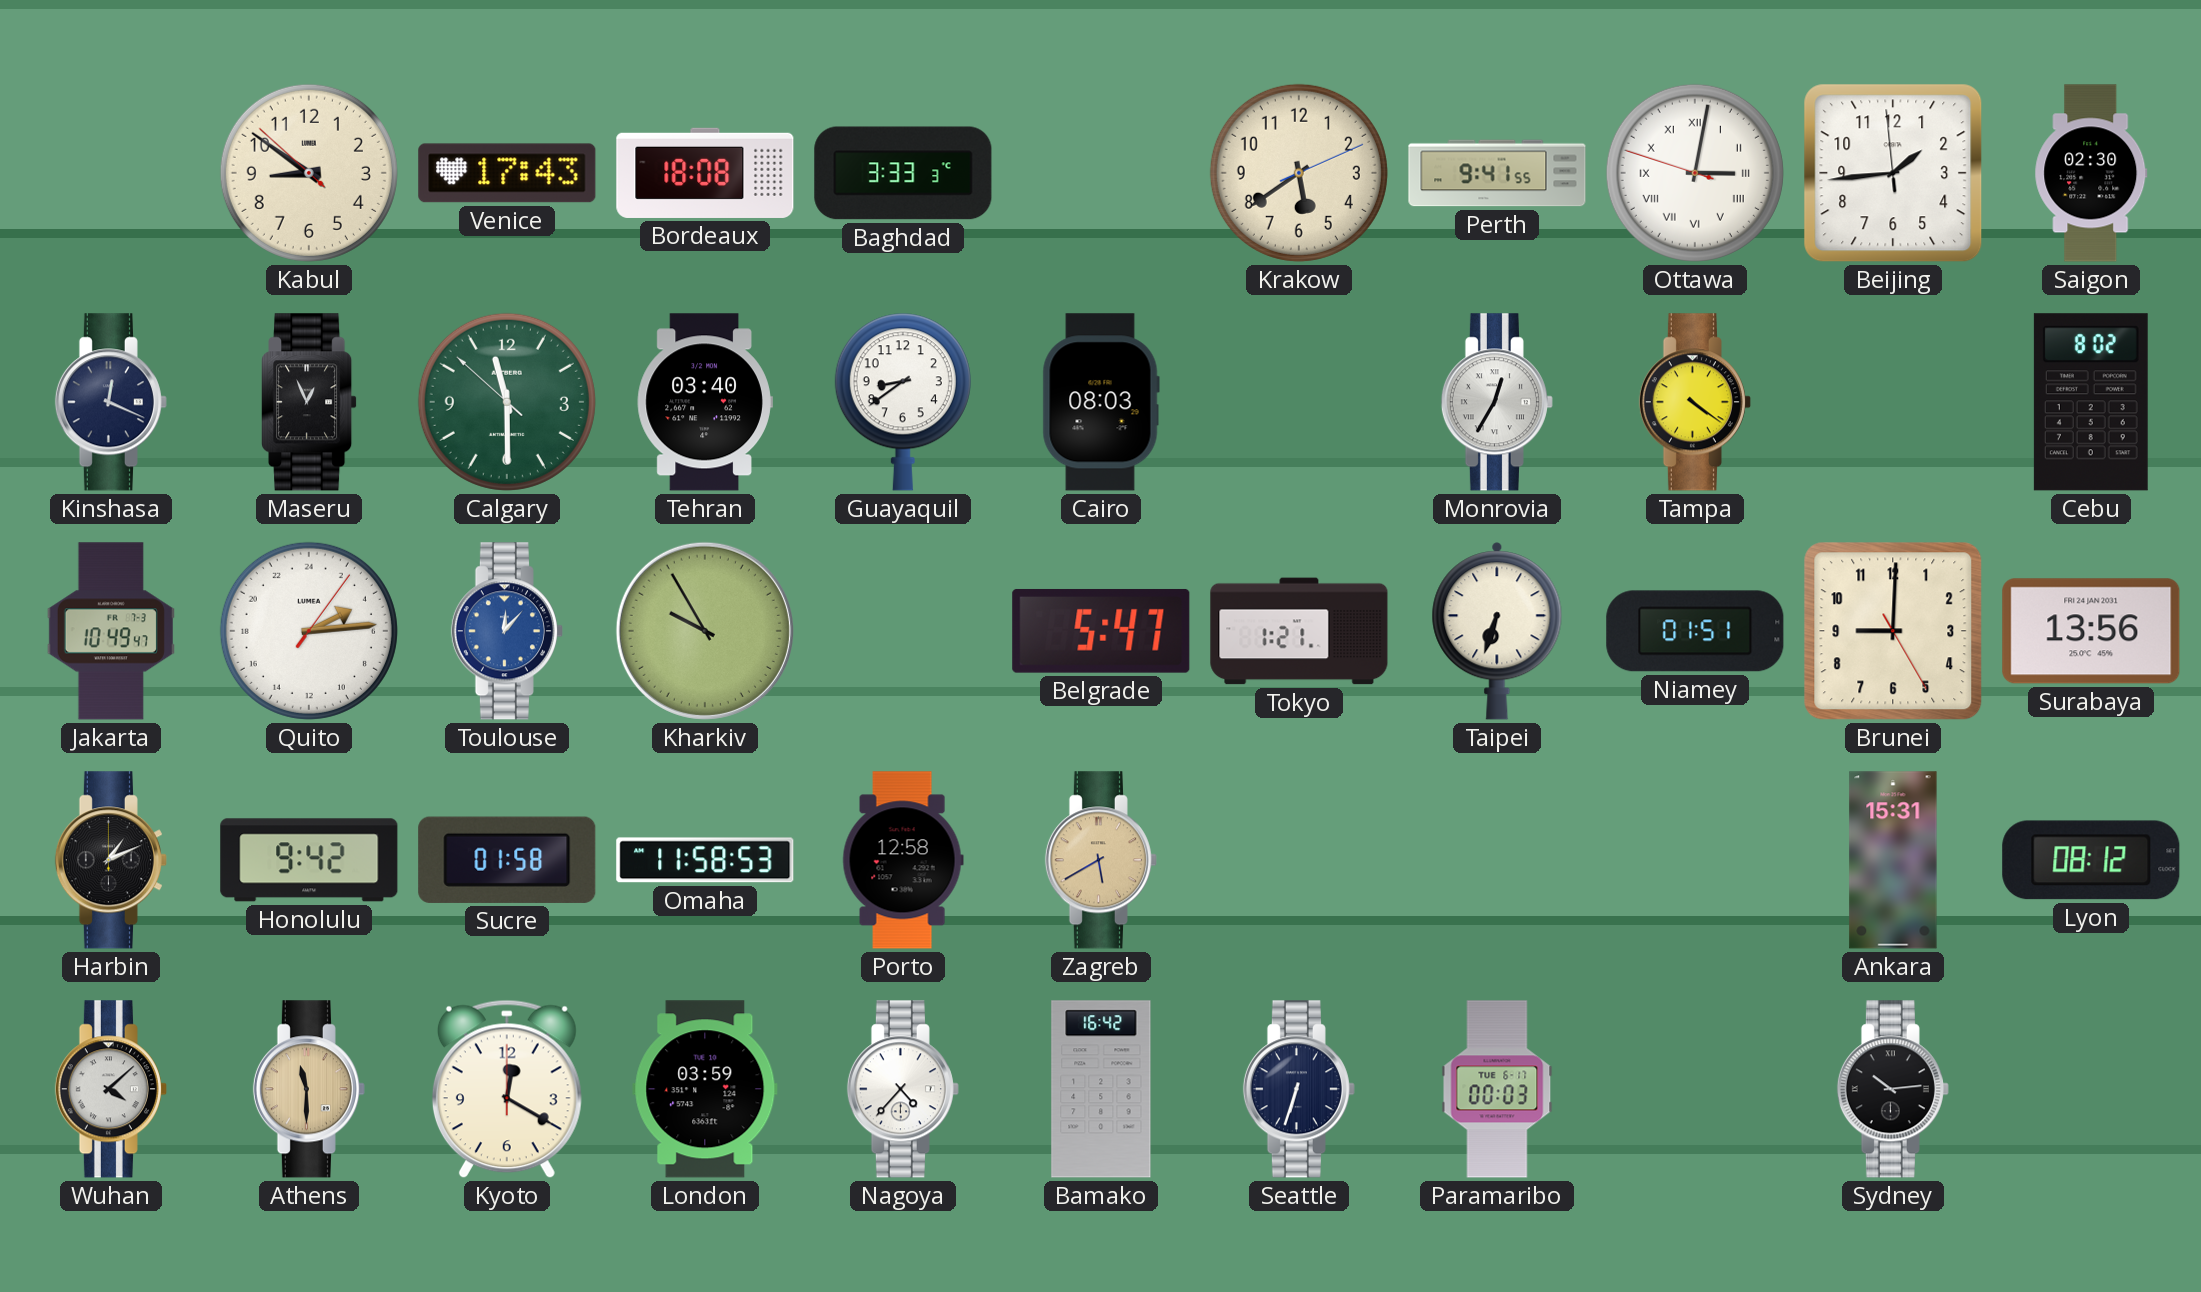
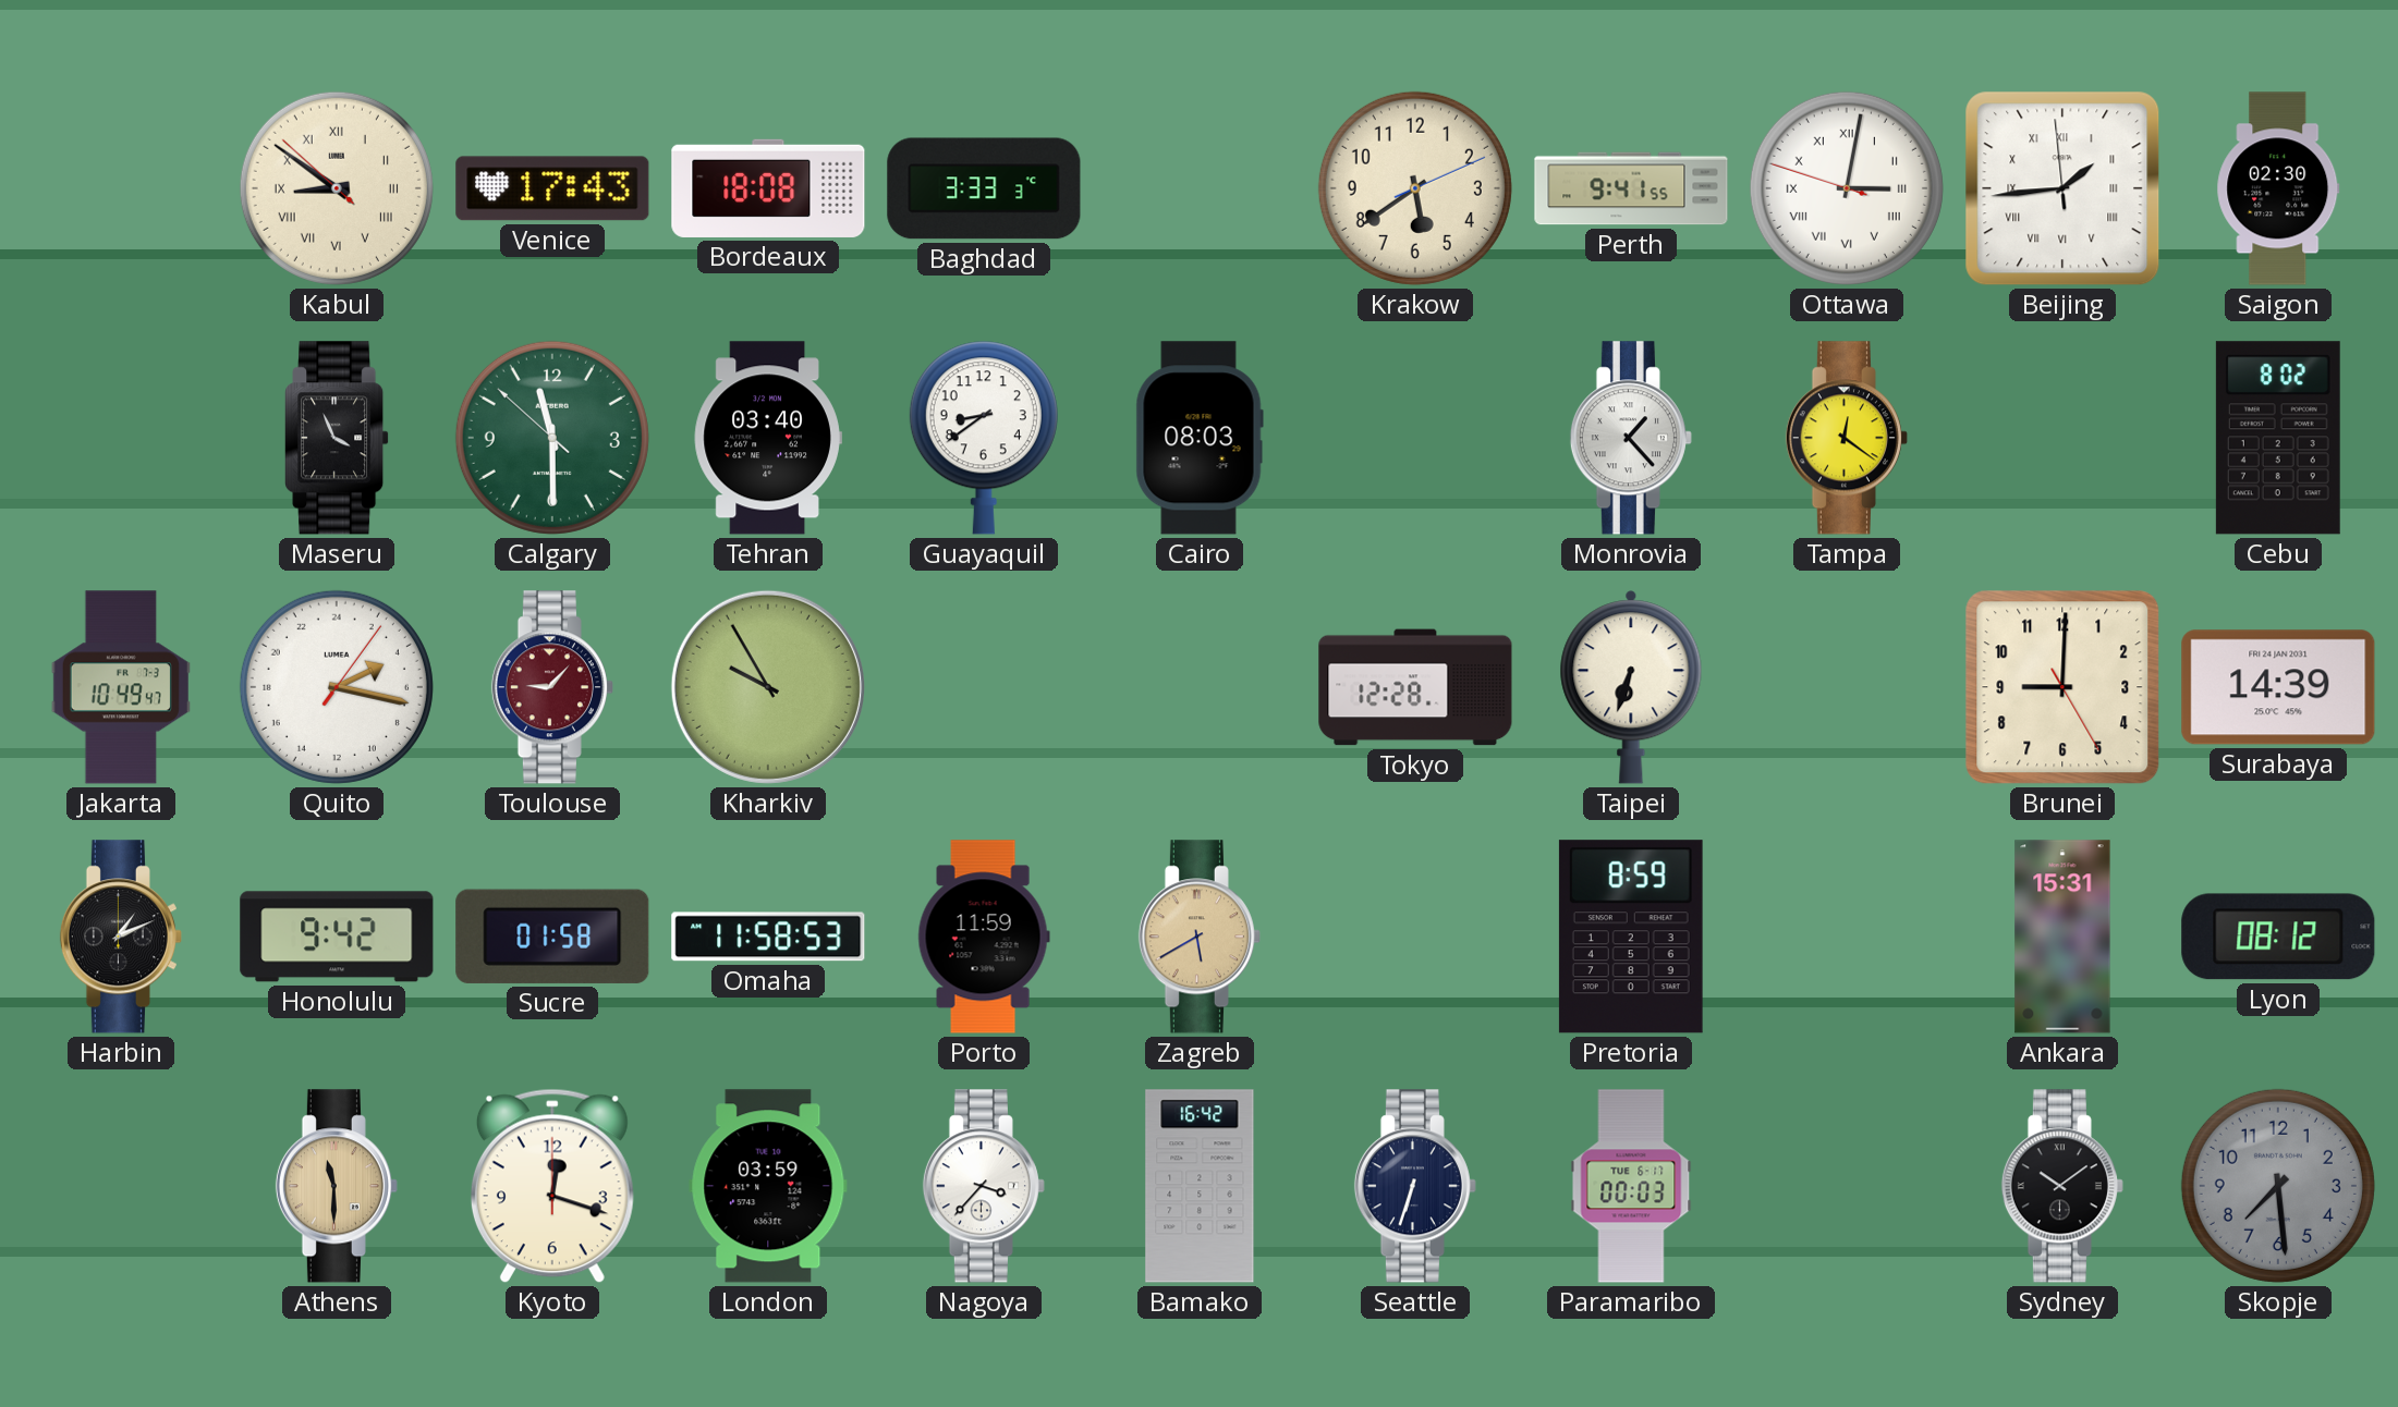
Kabul numerals: Arabic -> Roman
Beijing numerals: Arabic -> Roman
Kinshasa: 12:19 -> none
Maseru: 12:56 -> 3:56
Monrovia: 12:35 -> 1:23
Tampa: 4:21 -> 12:21
Quito: 4:14 -> 4:17
Toulouse: 12:07 -> 9:07
Toulouse dial: blue -> burgundy
Belgrade: 5:47 -> none
Tokyo: 1:21 -> 12:28
Niamey: 01:51 -> none
Surabaya: 13:56 -> 14:39
Porto: 12:58 -> 11:59
Pretoria: none -> 8:59
Wuhan: 4:08 -> none
Kyoto: 12:20 -> 12:18
Nagoya: 4:37 -> 3:37
Sydney: 10:14 -> 10:09
Skopje: none -> 7:29
